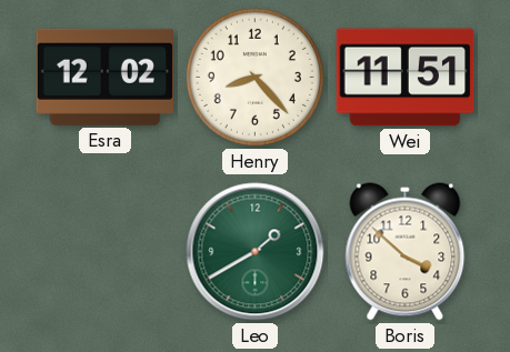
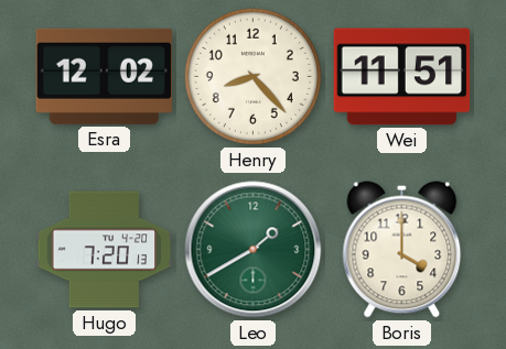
Hugo: none -> 7:20
Boris: 3:52 -> 4:00
